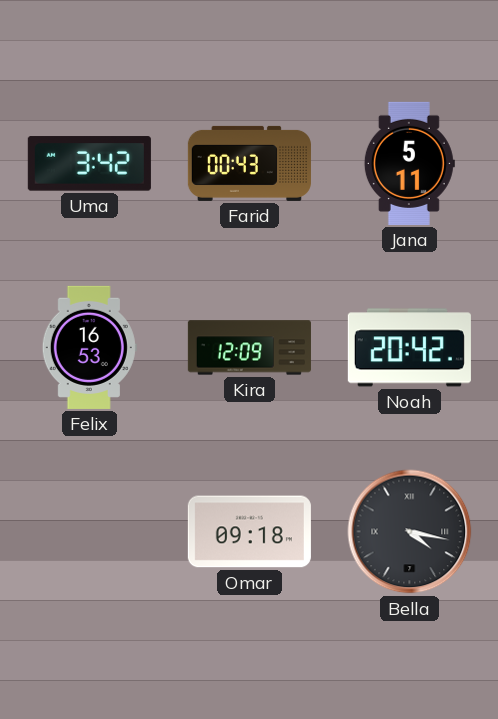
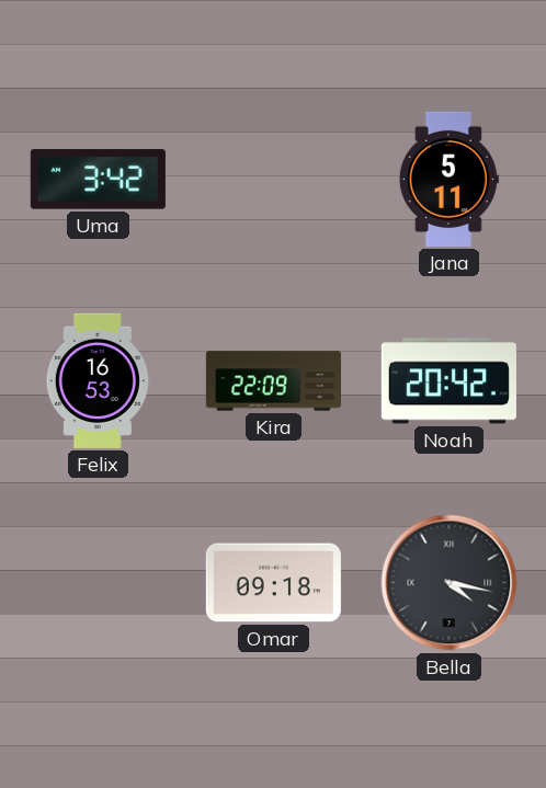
Farid: 00:43 -> none
Kira: 12:09 -> 22:09
